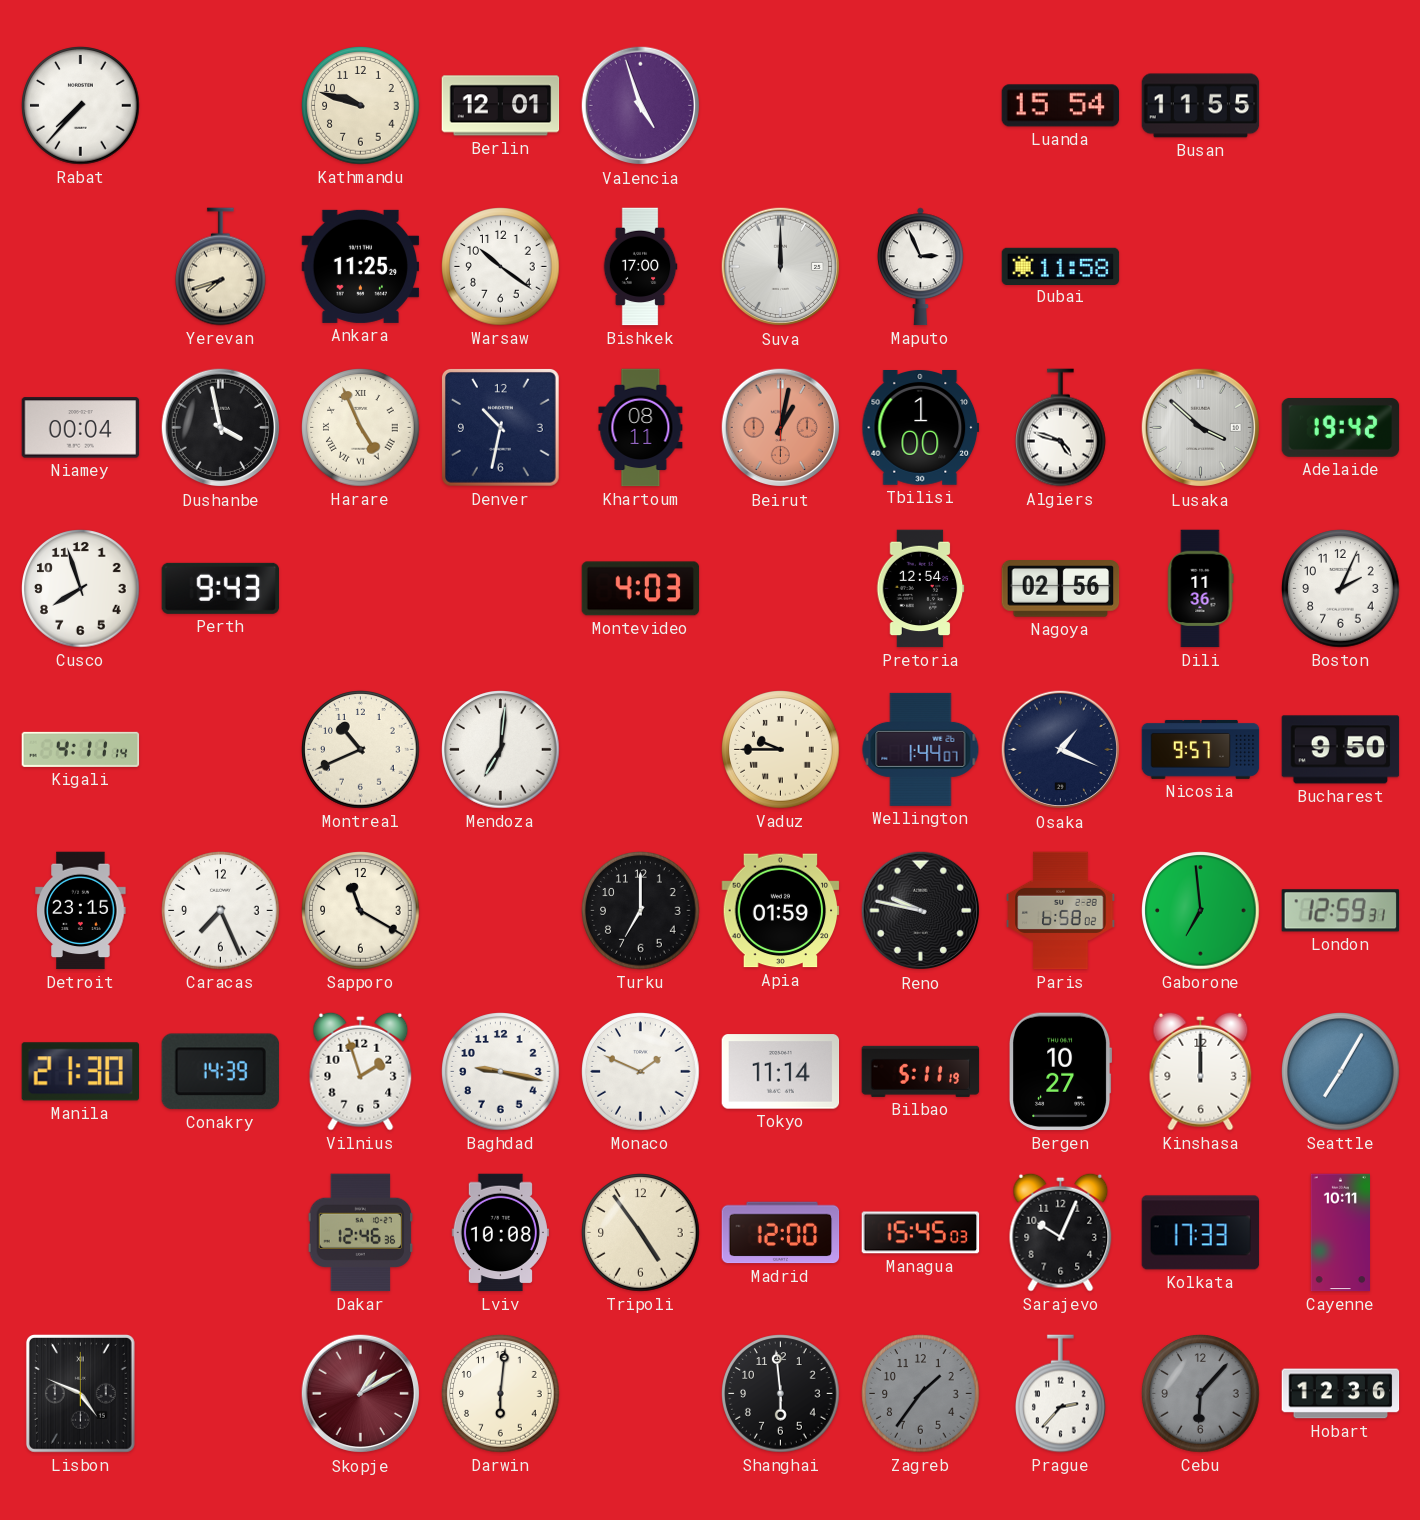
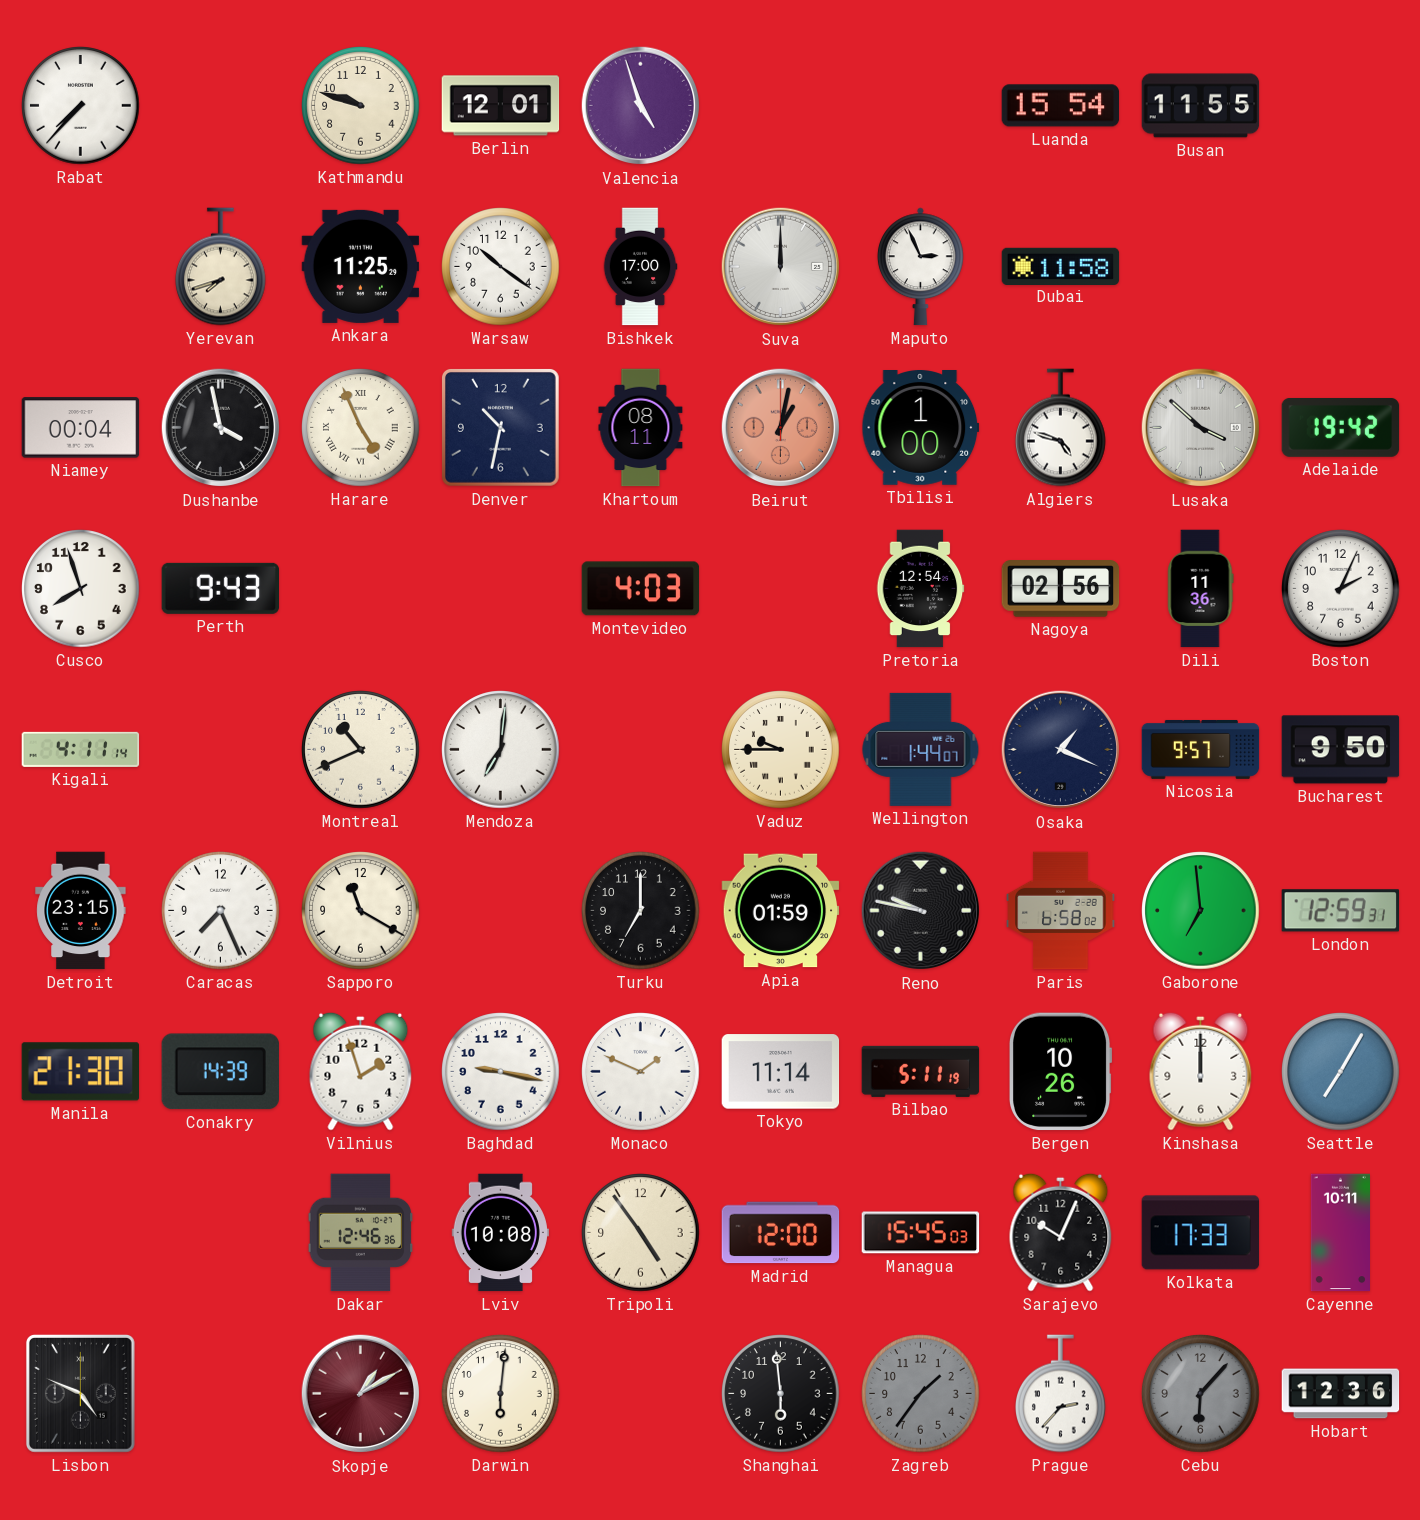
Bergen: 10:27 -> 10:26
